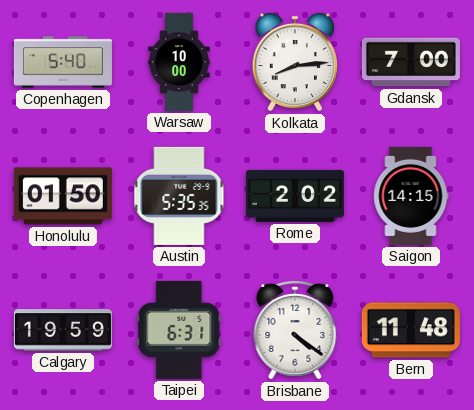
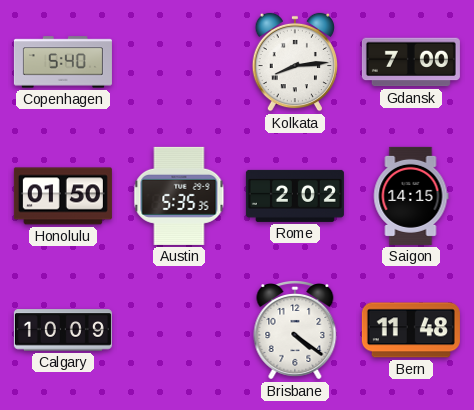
Warsaw: 10:00 -> none
Calgary: 19:59 -> 10:09
Taipei: 6:31 -> none
